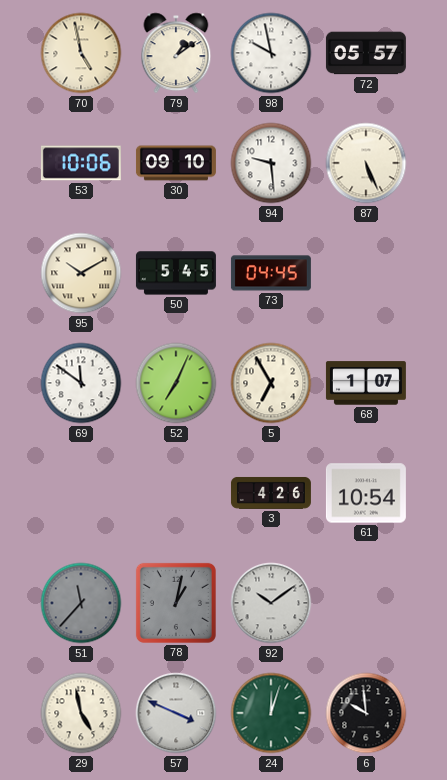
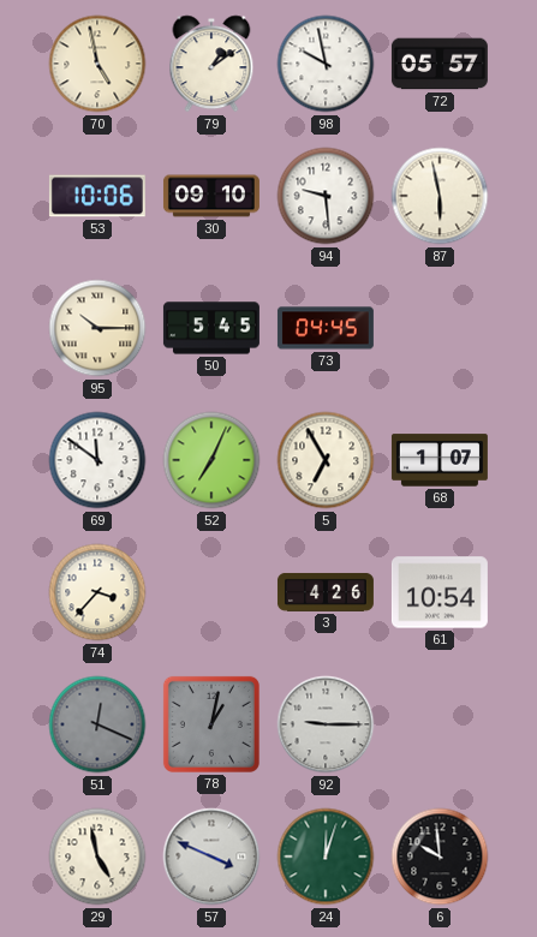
87: 5:26 -> 5:58
95: 10:10 -> 10:15
74: none -> 3:37
51: 11:37 -> 12:19
92: 10:09 -> 9:15
